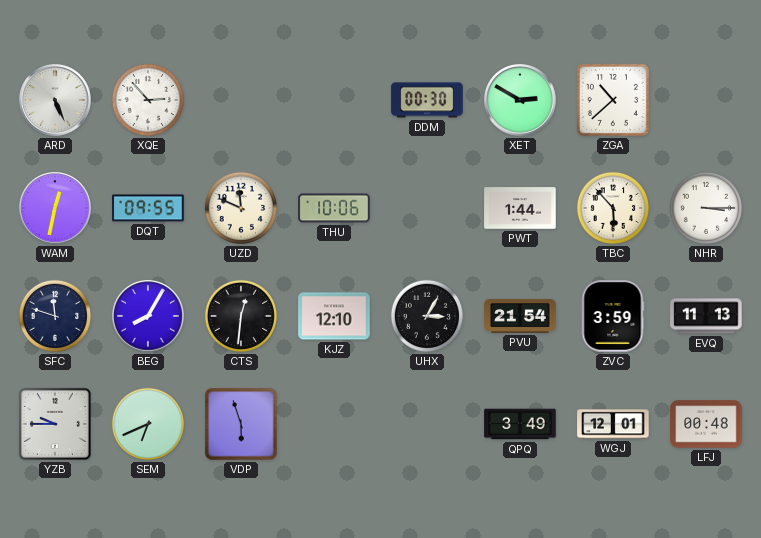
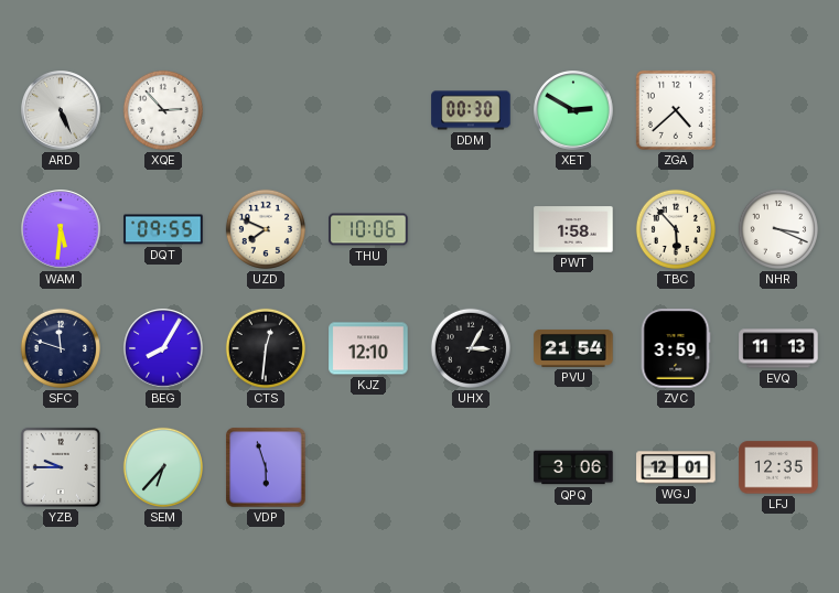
ZGA: 10:38 -> 4:38
WAM: 12:32 -> 5:31
UZD: 11:49 -> 7:49
PWT: 1:44 -> 1:58
NHR: 3:15 -> 3:19
SEM: 6:41 -> 6:37
QPQ: 3:49 -> 3:06
LFJ: 00:48 -> 12:35
